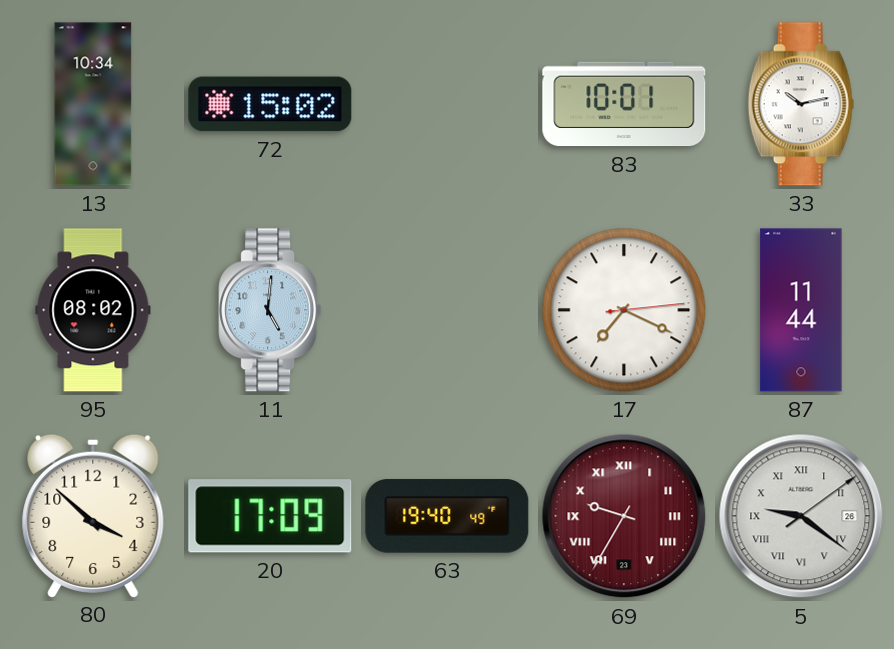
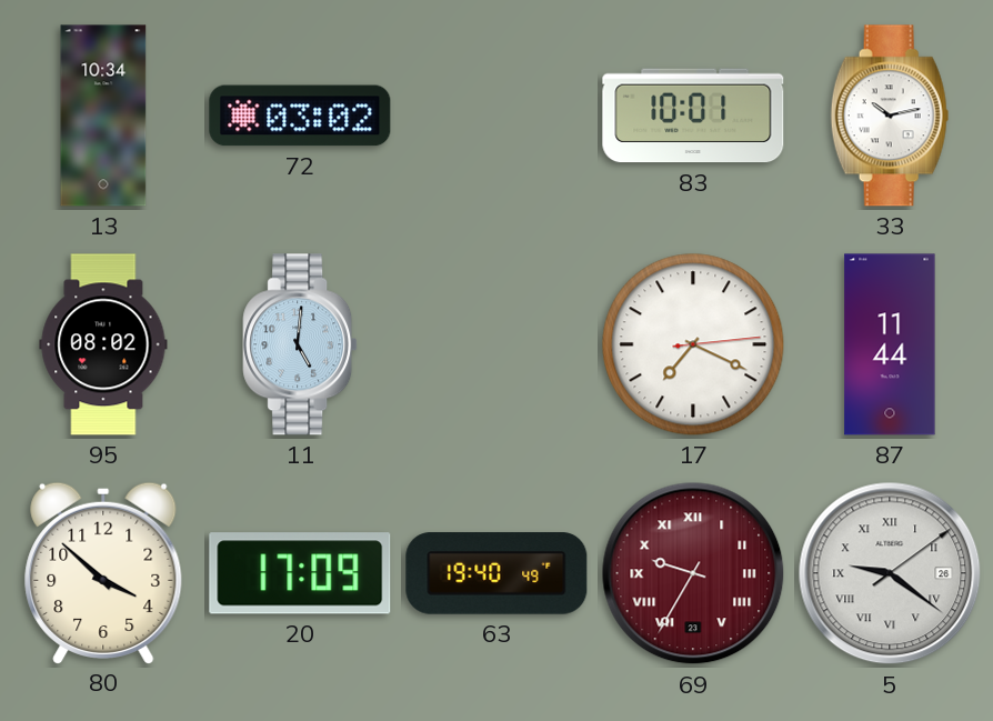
72: 15:02 -> 03:02
